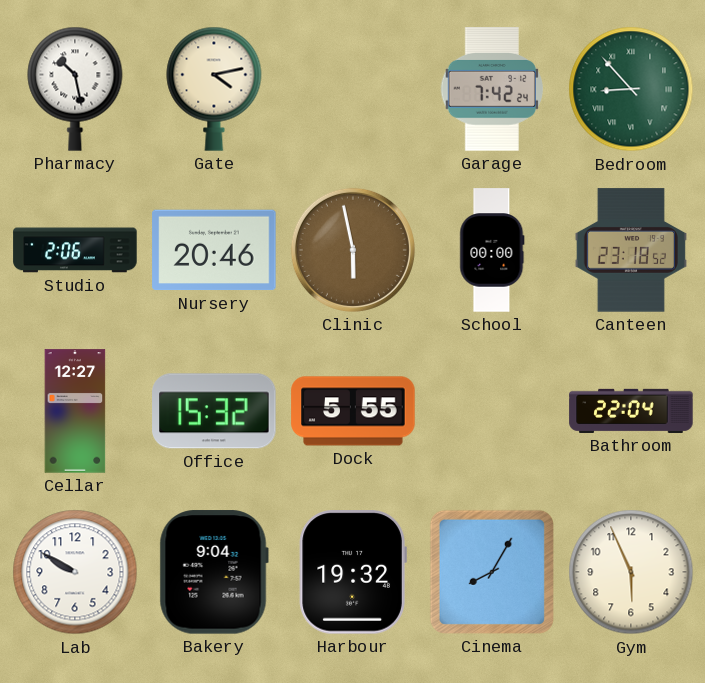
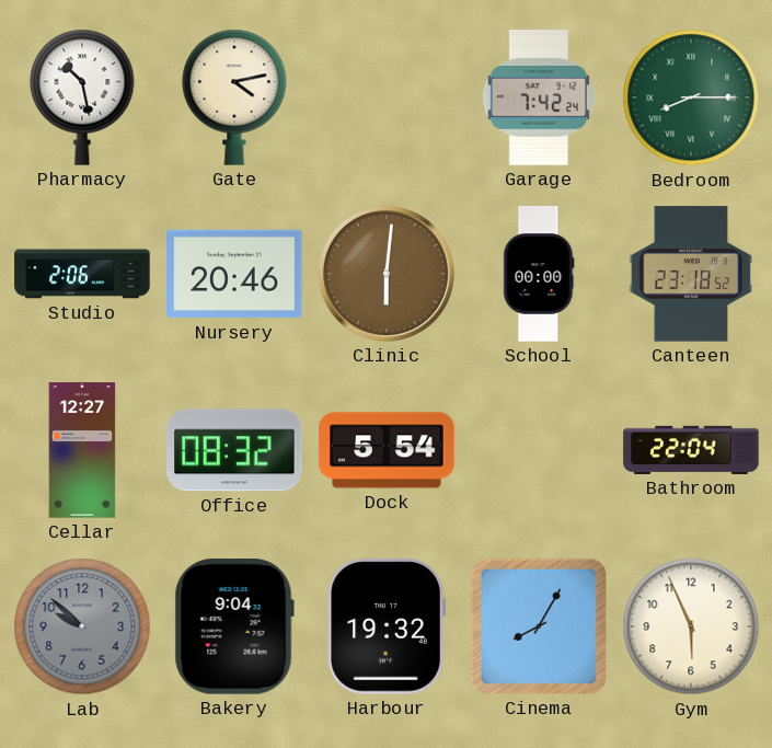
Bedroom: 8:53 -> 8:15
Clinic: 5:58 -> 6:01
Office: 15:32 -> 08:32
Dock: 5:55 -> 5:54
Lab: 9:50 -> 9:52
Lab dial: white -> grey
